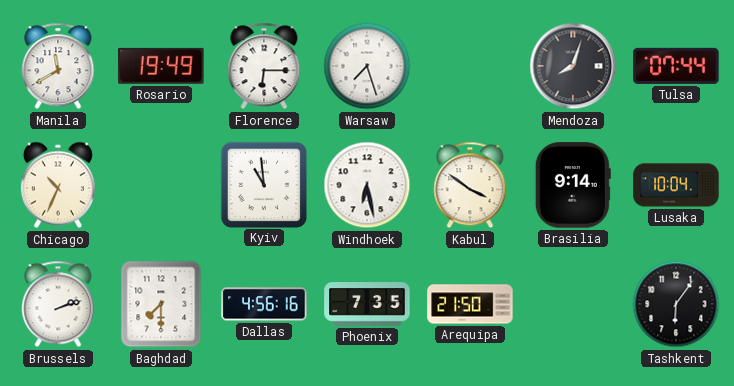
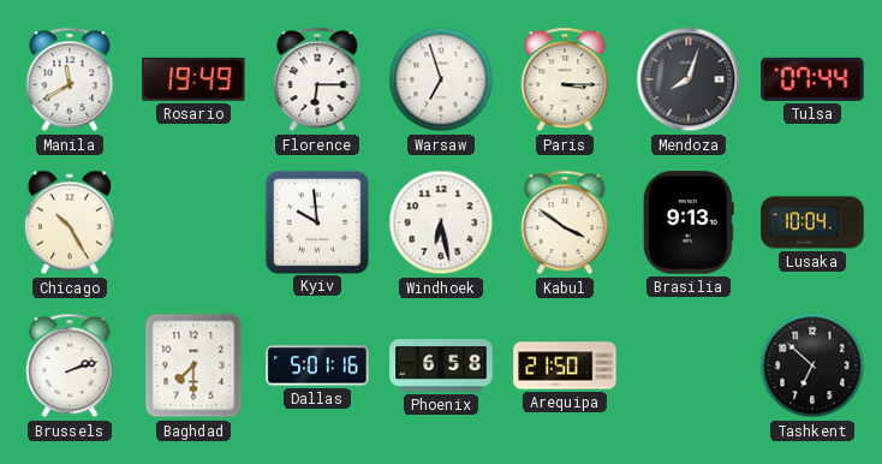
Warsaw: 7:27 -> 6:57
Paris: none -> 3:15
Chicago: 10:34 -> 10:25
Kyiv: 10:59 -> 9:59
Brasilia: 9:14 -> 9:13
Dallas: 4:56 -> 5:01
Phoenix: 7:35 -> 6:58
Tashkent: 6:06 -> 6:52
